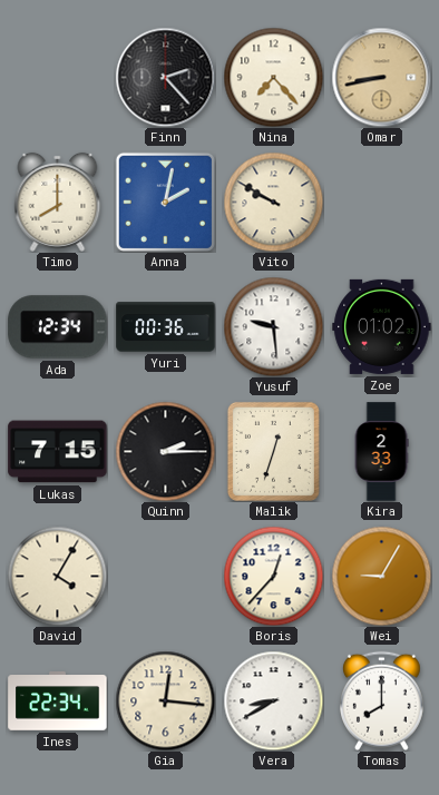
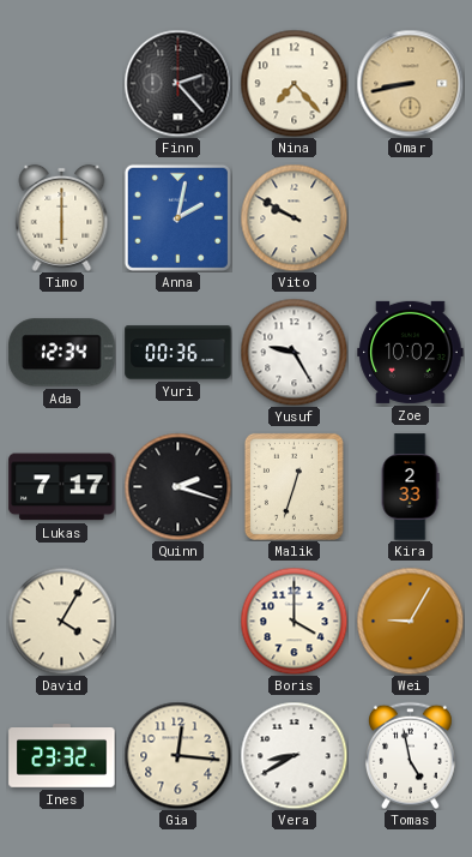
Timo: 8:00 -> 6:00
Yusuf: 9:29 -> 9:25
Zoe: 01:02 -> 10:02
Lukas: 7:15 -> 7:17
Quinn: 2:15 -> 2:18
Boris: 12:37 -> 4:00
Ines: 22:34 -> 23:32
Tomas: 8:00 -> 4:58
